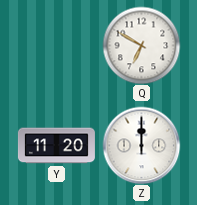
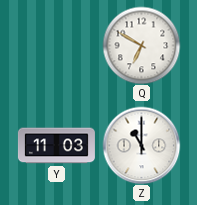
Y: 11:20 -> 11:03
Z: 12:00 -> 11:00
